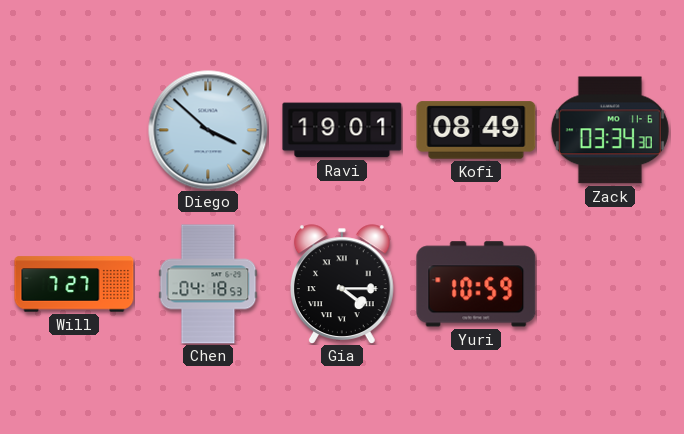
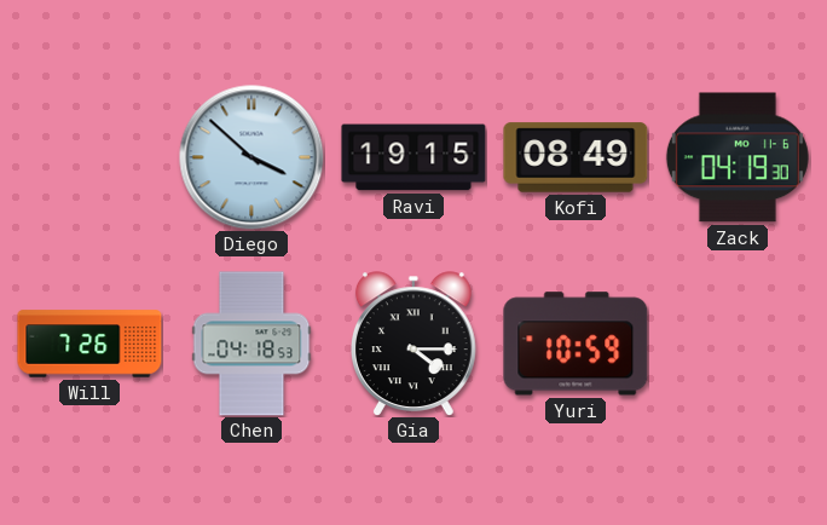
Ravi: 19:01 -> 19:15
Zack: 03:34 -> 04:19
Will: 7:27 -> 7:26
